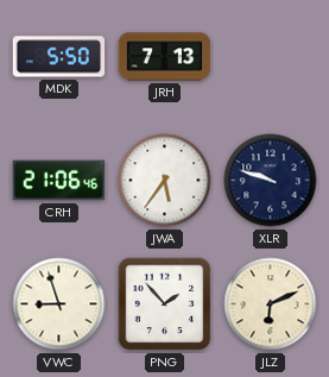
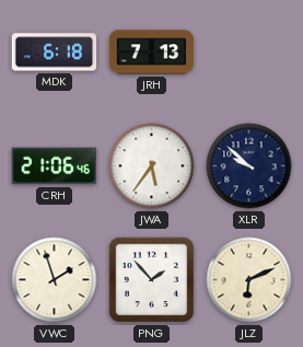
MDK: 5:50 -> 6:18
XLR: 9:48 -> 9:52
VWC: 8:57 -> 1:57
